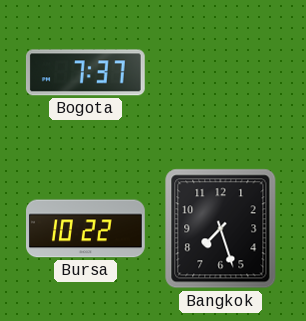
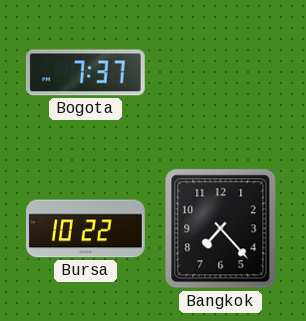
Bangkok: 7:27 -> 7:23
